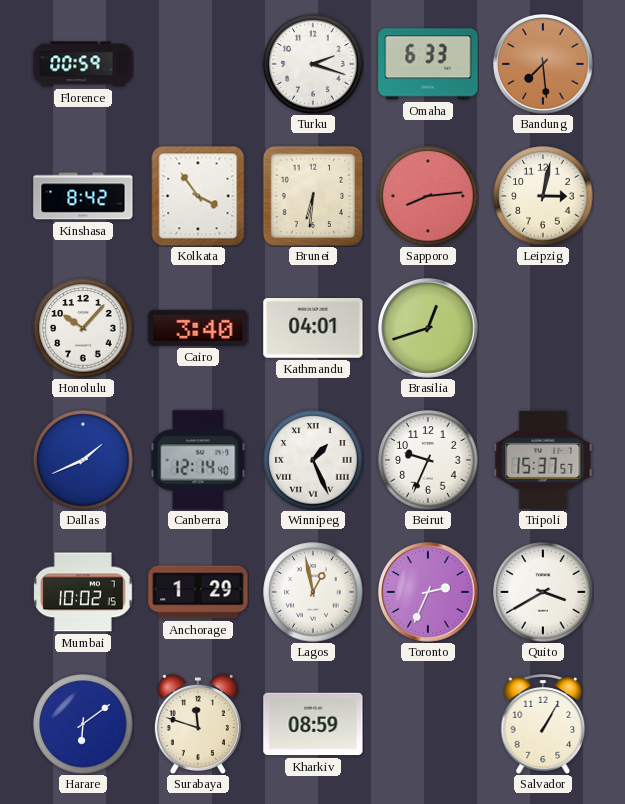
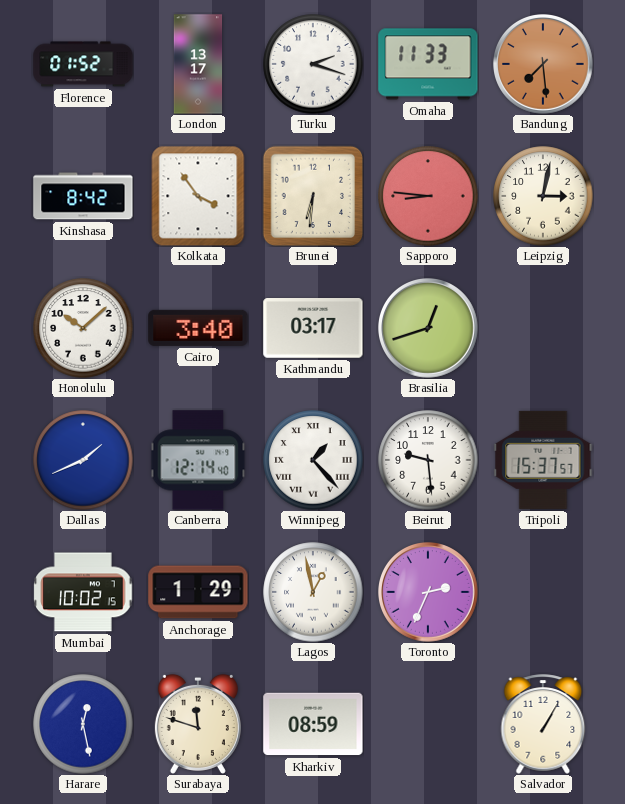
Florence: 00:59 -> 01:52
London: none -> 13:17
Omaha: 6:33 -> 11:33
Sapporo: 8:14 -> 8:46
Honolulu: 10:07 -> 10:08
Kathmandu: 04:01 -> 03:17
Winnipeg: 1:26 -> 1:23
Beirut: 9:34 -> 9:29
Quito: 3:40 -> none
Harare: 6:09 -> 12:28
